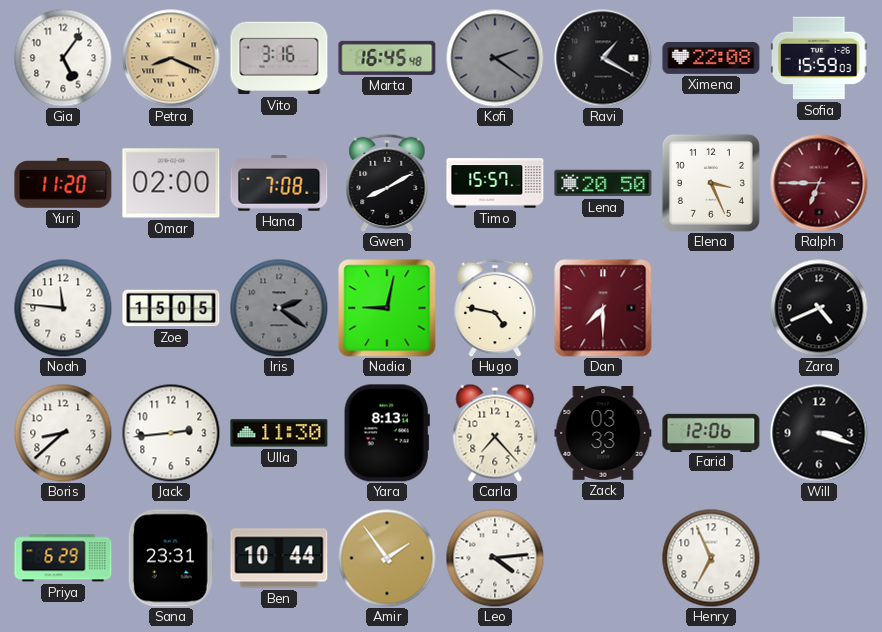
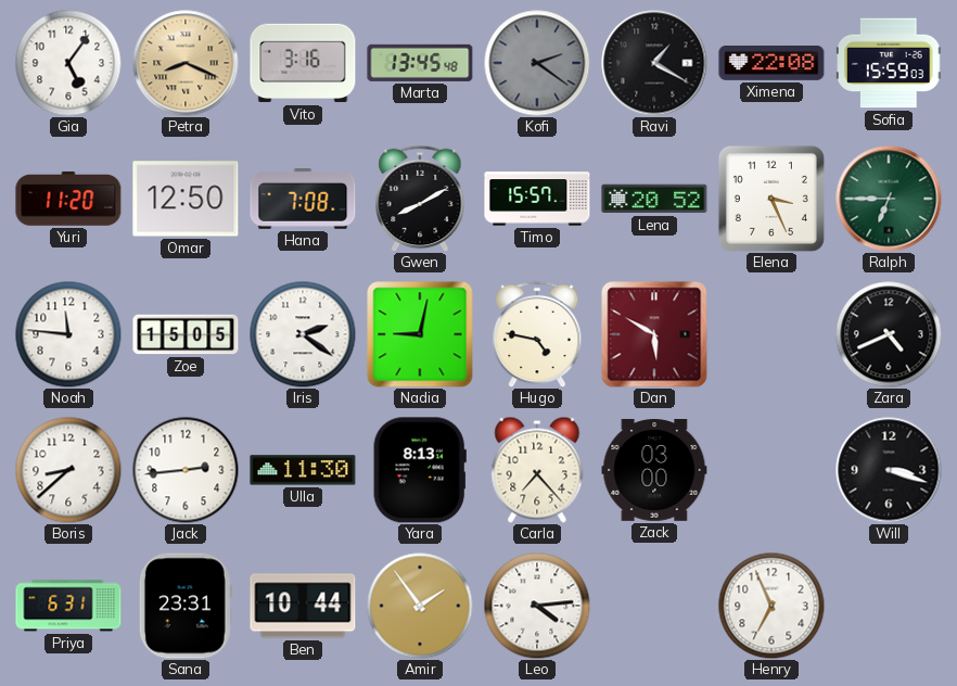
Marta: 16:45 -> 13:45
Omar: 02:00 -> 12:50
Lena: 20:50 -> 20:52
Ralph dial: burgundy -> green
Iris dial: grey -> white
Dan: 7:30 -> 5:50
Zack: 03:33 -> 03:00
Farid: 12:06 -> none
Priya: 6:29 -> 6:31
